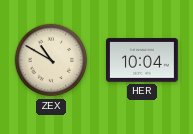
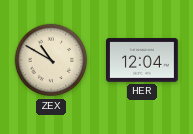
HER: 10:04 -> 12:04
